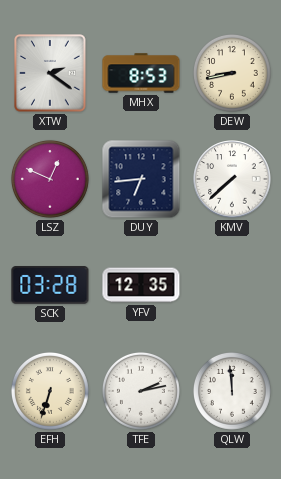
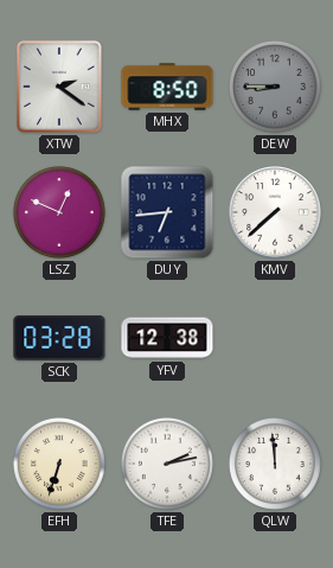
MHX: 8:53 -> 8:50
DEW: 8:43 -> 8:45
DEW dial: cream -> grey
YFV: 12:35 -> 12:38
